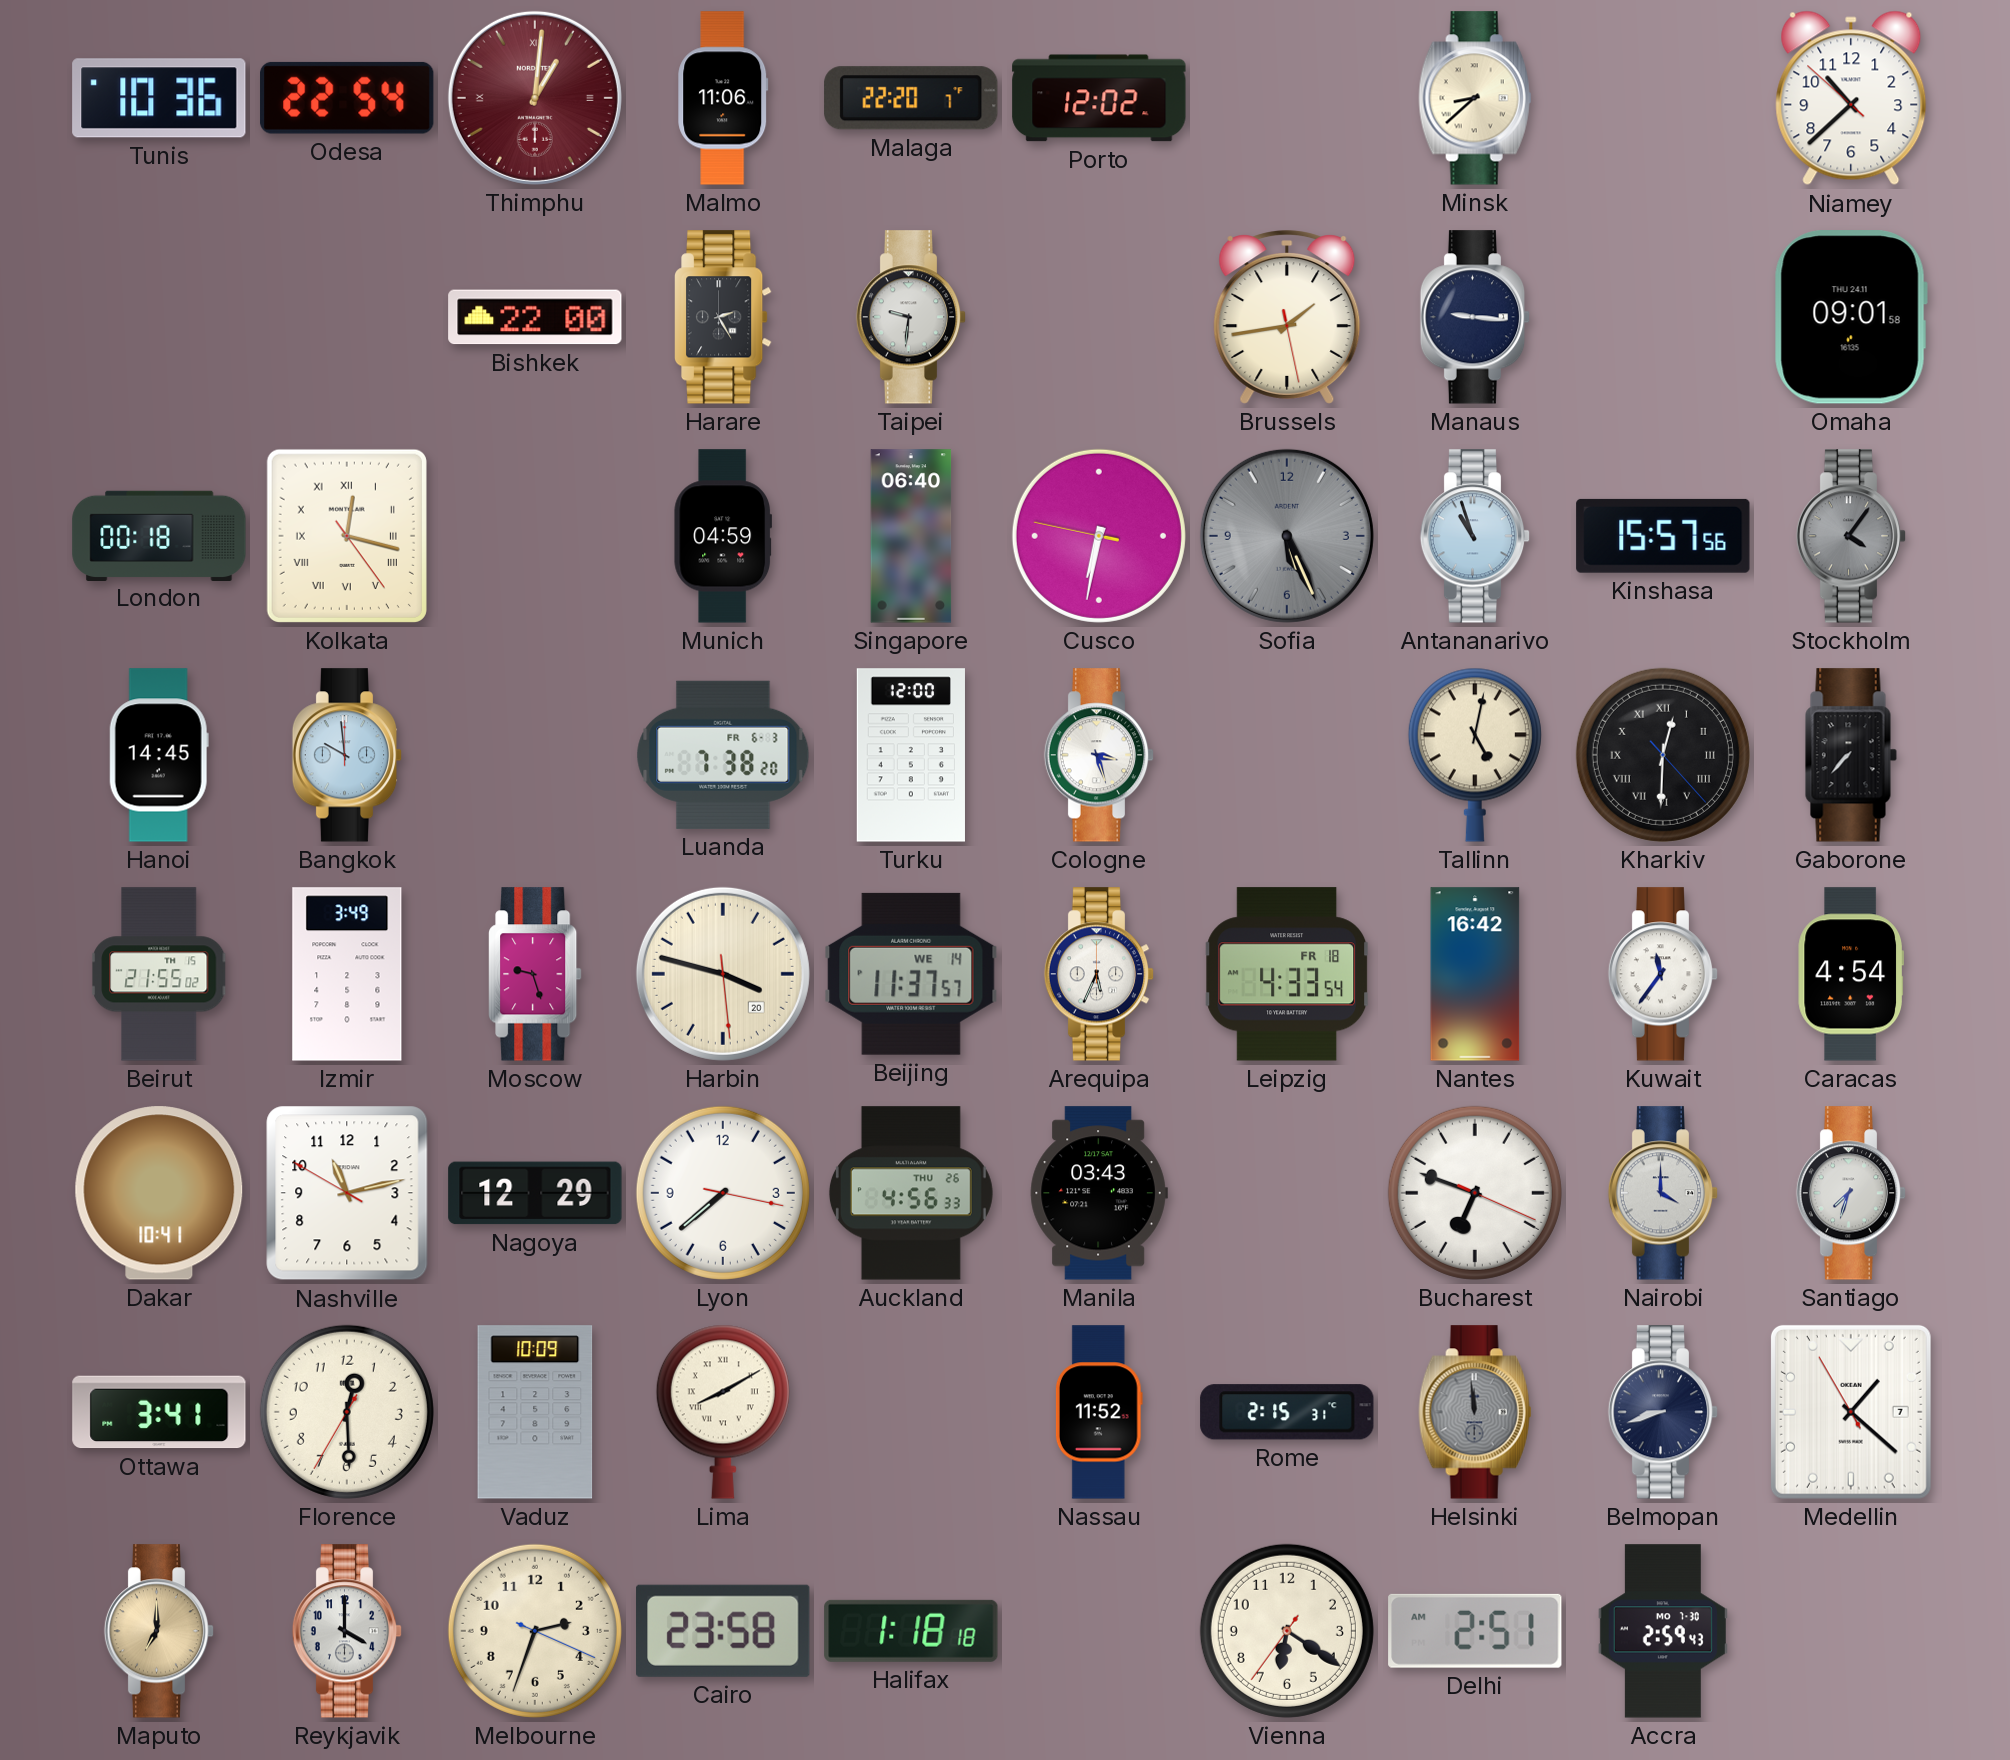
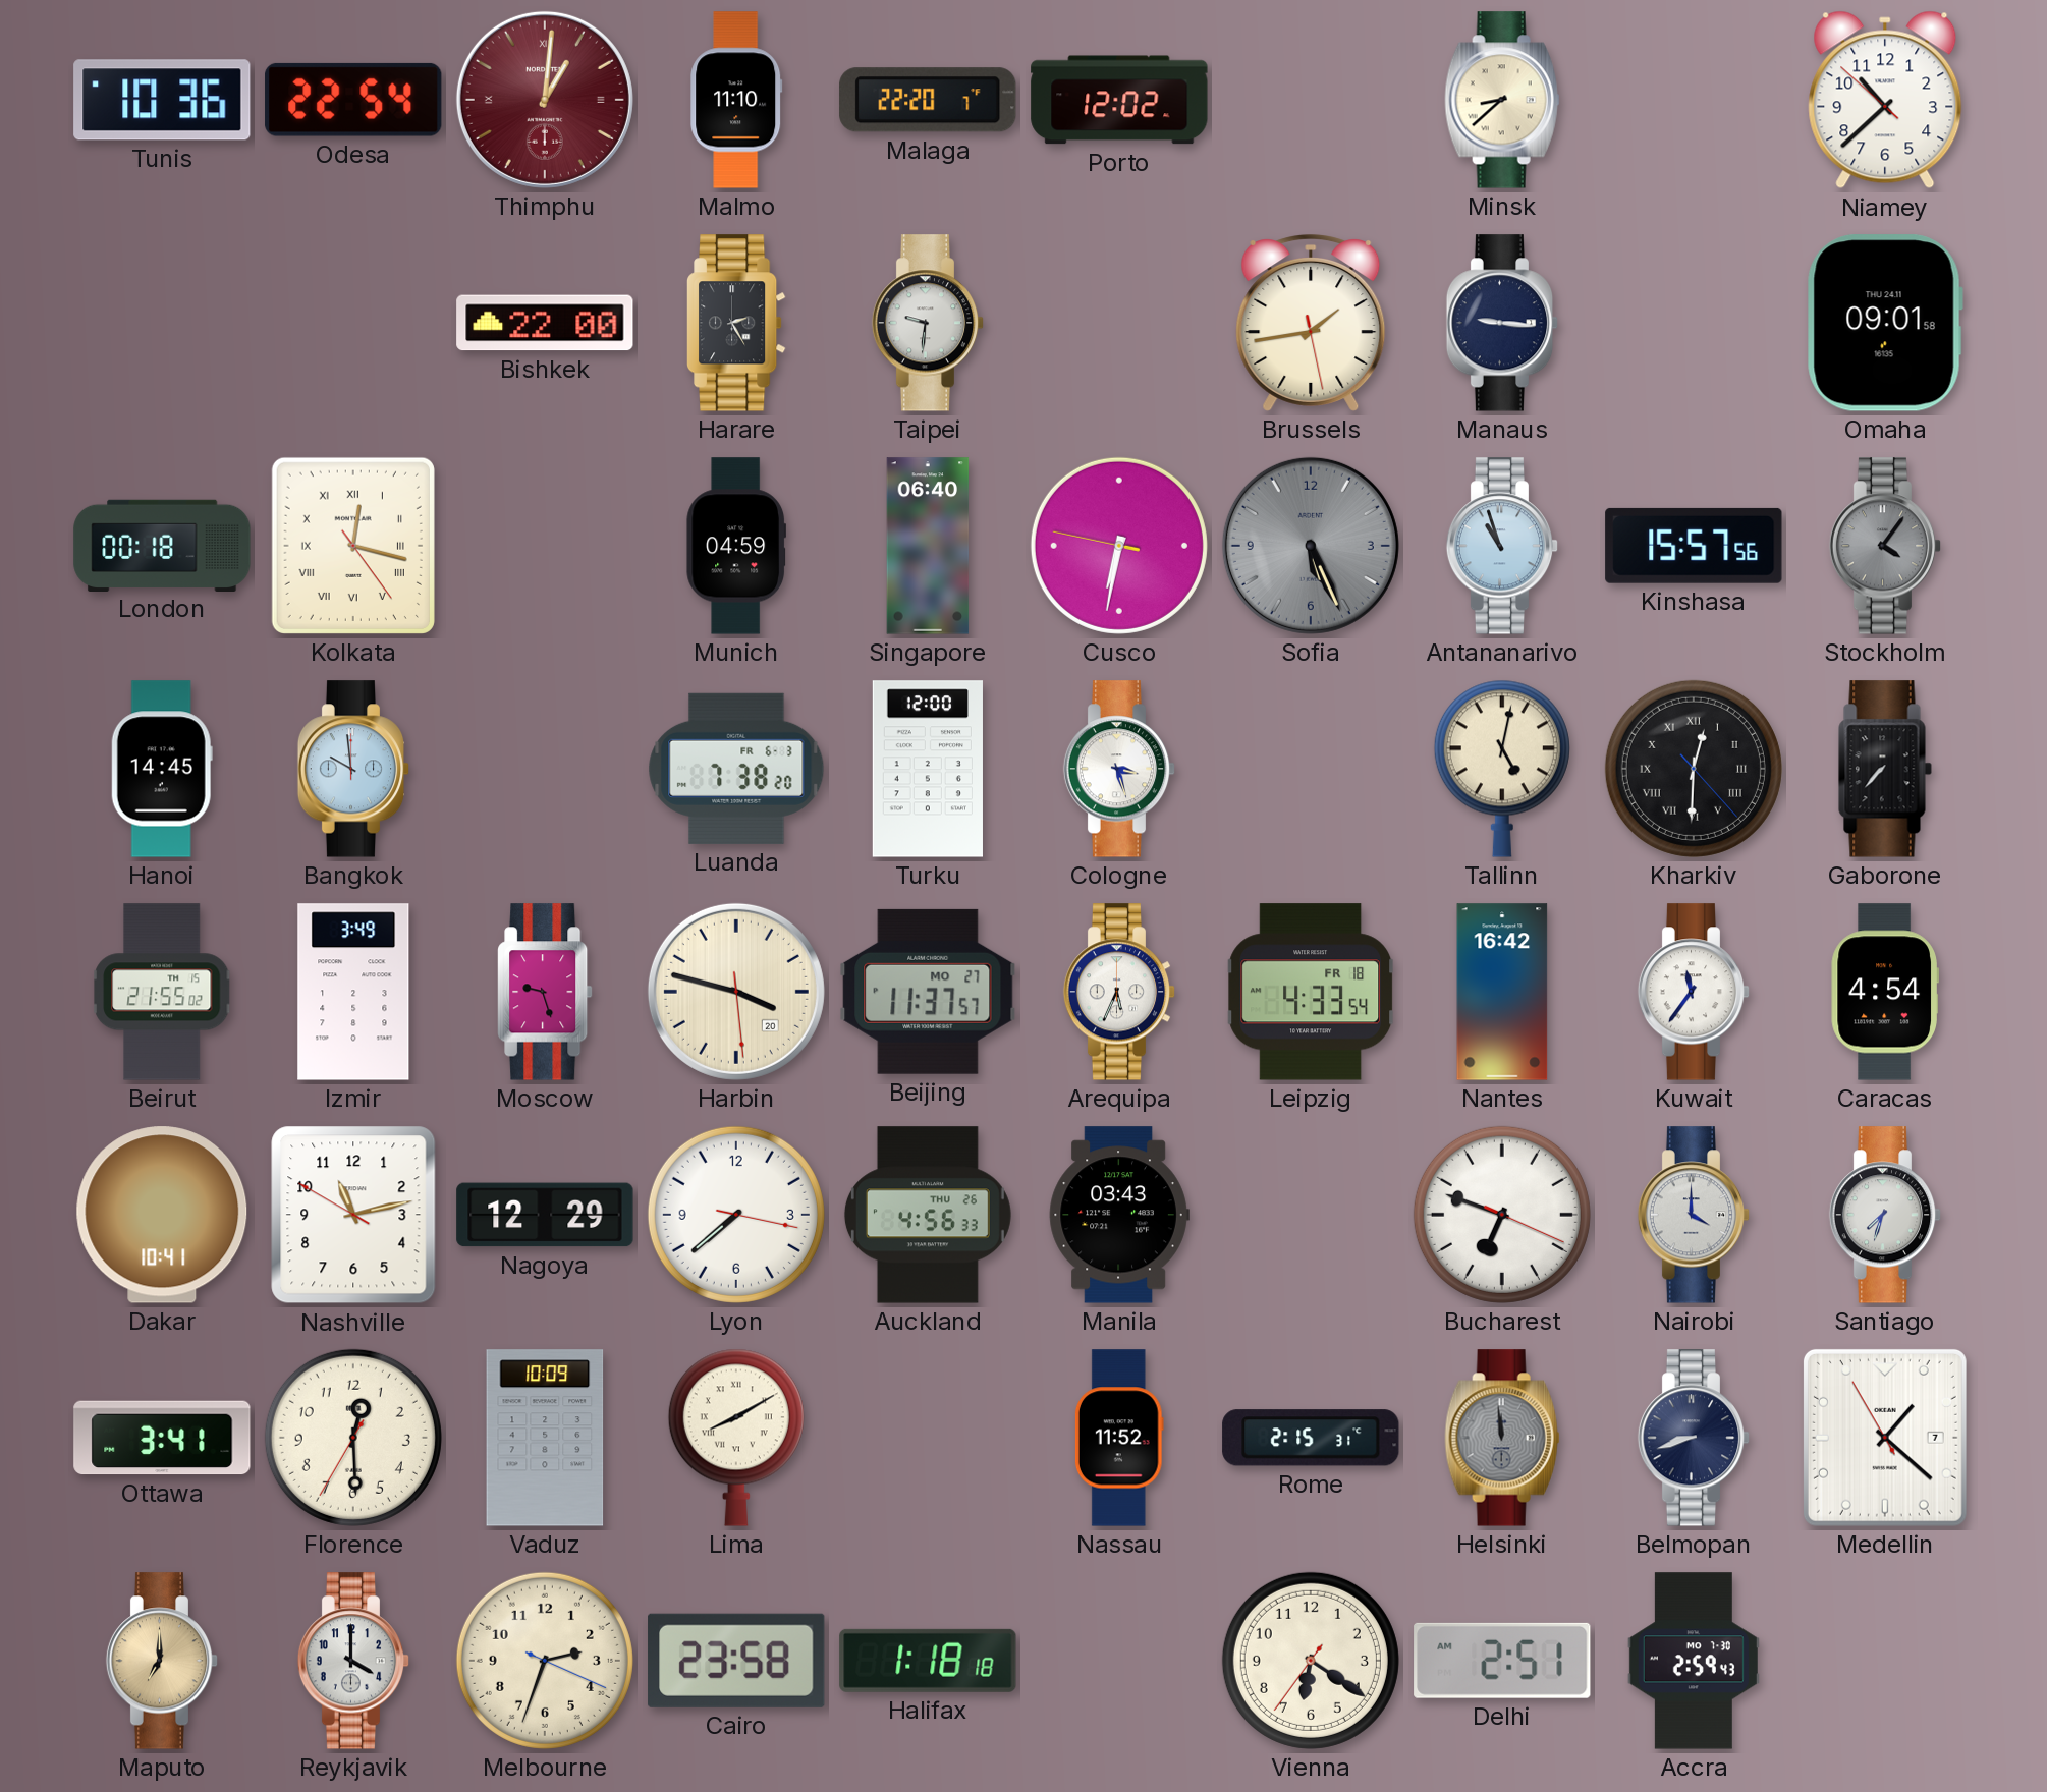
Malmo: 11:06 -> 11:10
Beijing date: WE 14 -> MO 27
